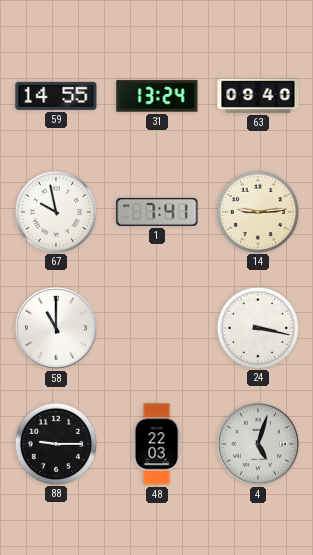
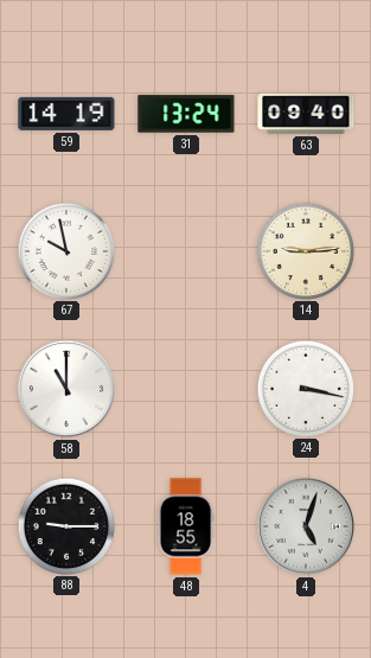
59: 14:55 -> 14:19
1: 7:41 -> none
48: 22:03 -> 18:55
